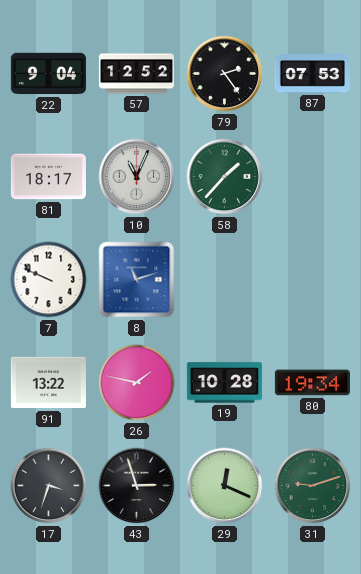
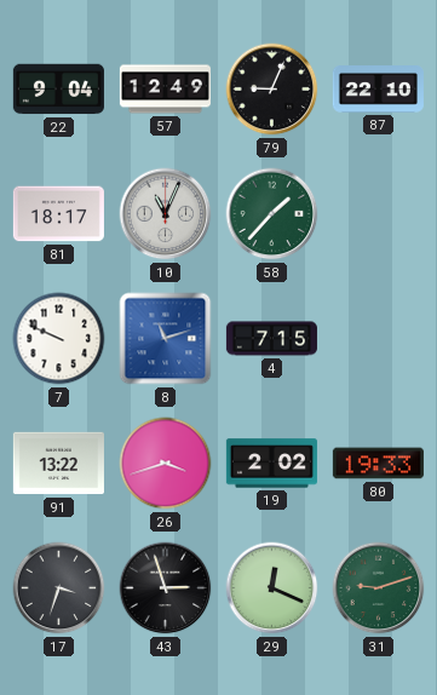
57: 12:52 -> 12:49
79: 2:24 -> 9:04
87: 07:53 -> 22:10
4: none -> 7:15
26: 1:47 -> 3:42
19: 10:28 -> 2:02
80: 19:34 -> 19:33
